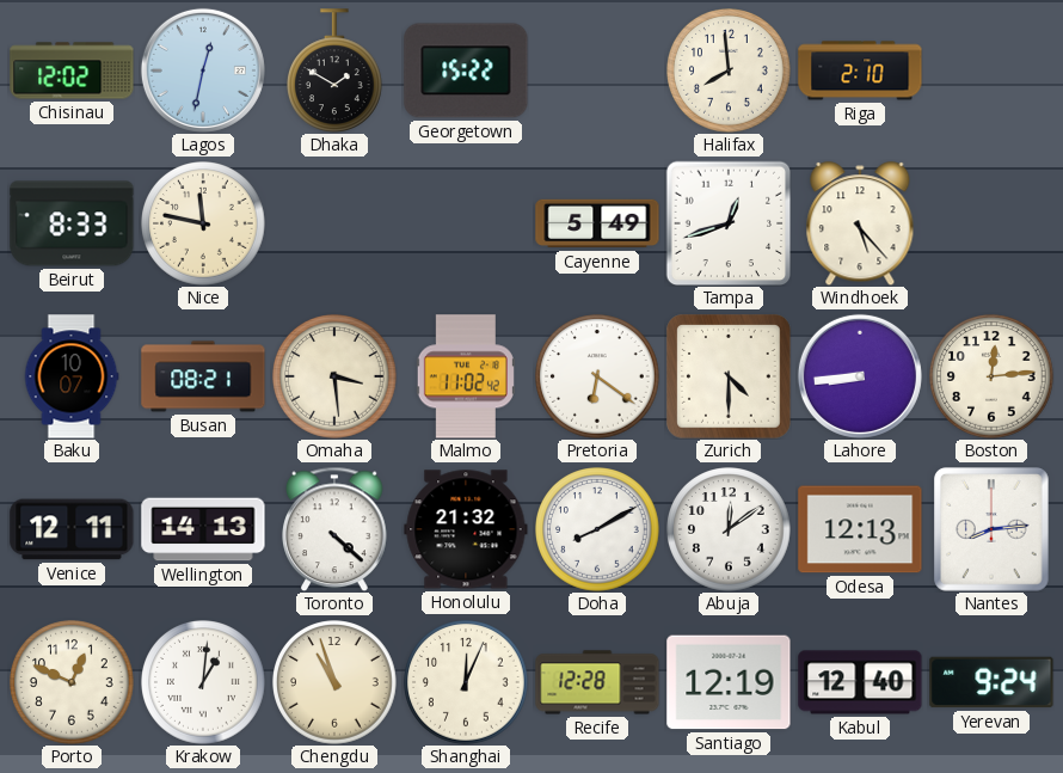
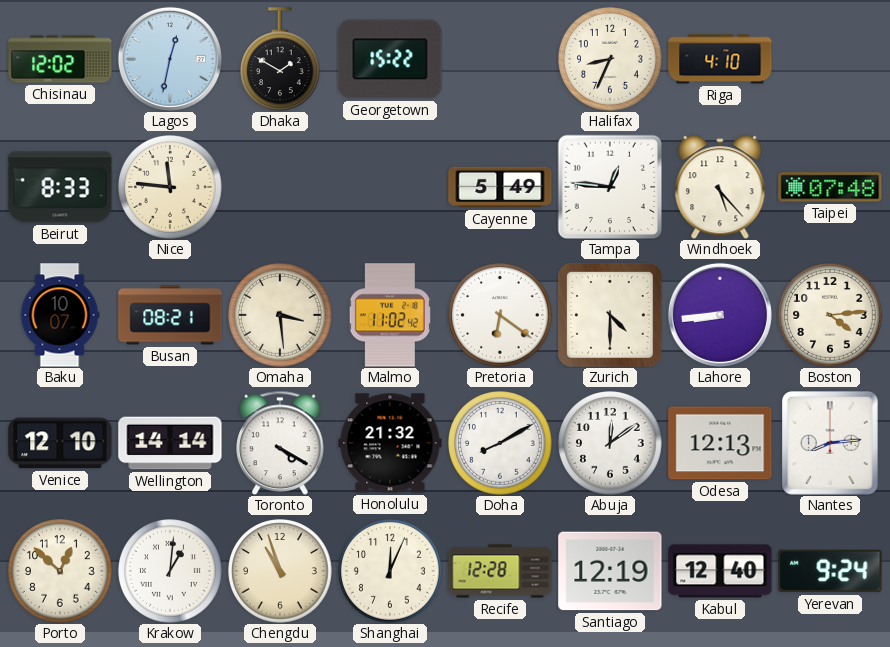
Halifax: 7:59 -> 8:34
Riga: 2:10 -> 4:10
Nice: 11:47 -> 11:46
Tampa: 12:42 -> 12:46
Taipei: none -> 07:48
Boston: 12:14 -> 4:14
Venice: 12:11 -> 12:10
Wellington: 14:13 -> 14:14
Toronto: 4:22 -> 4:20
Porto: 12:49 -> 12:52
